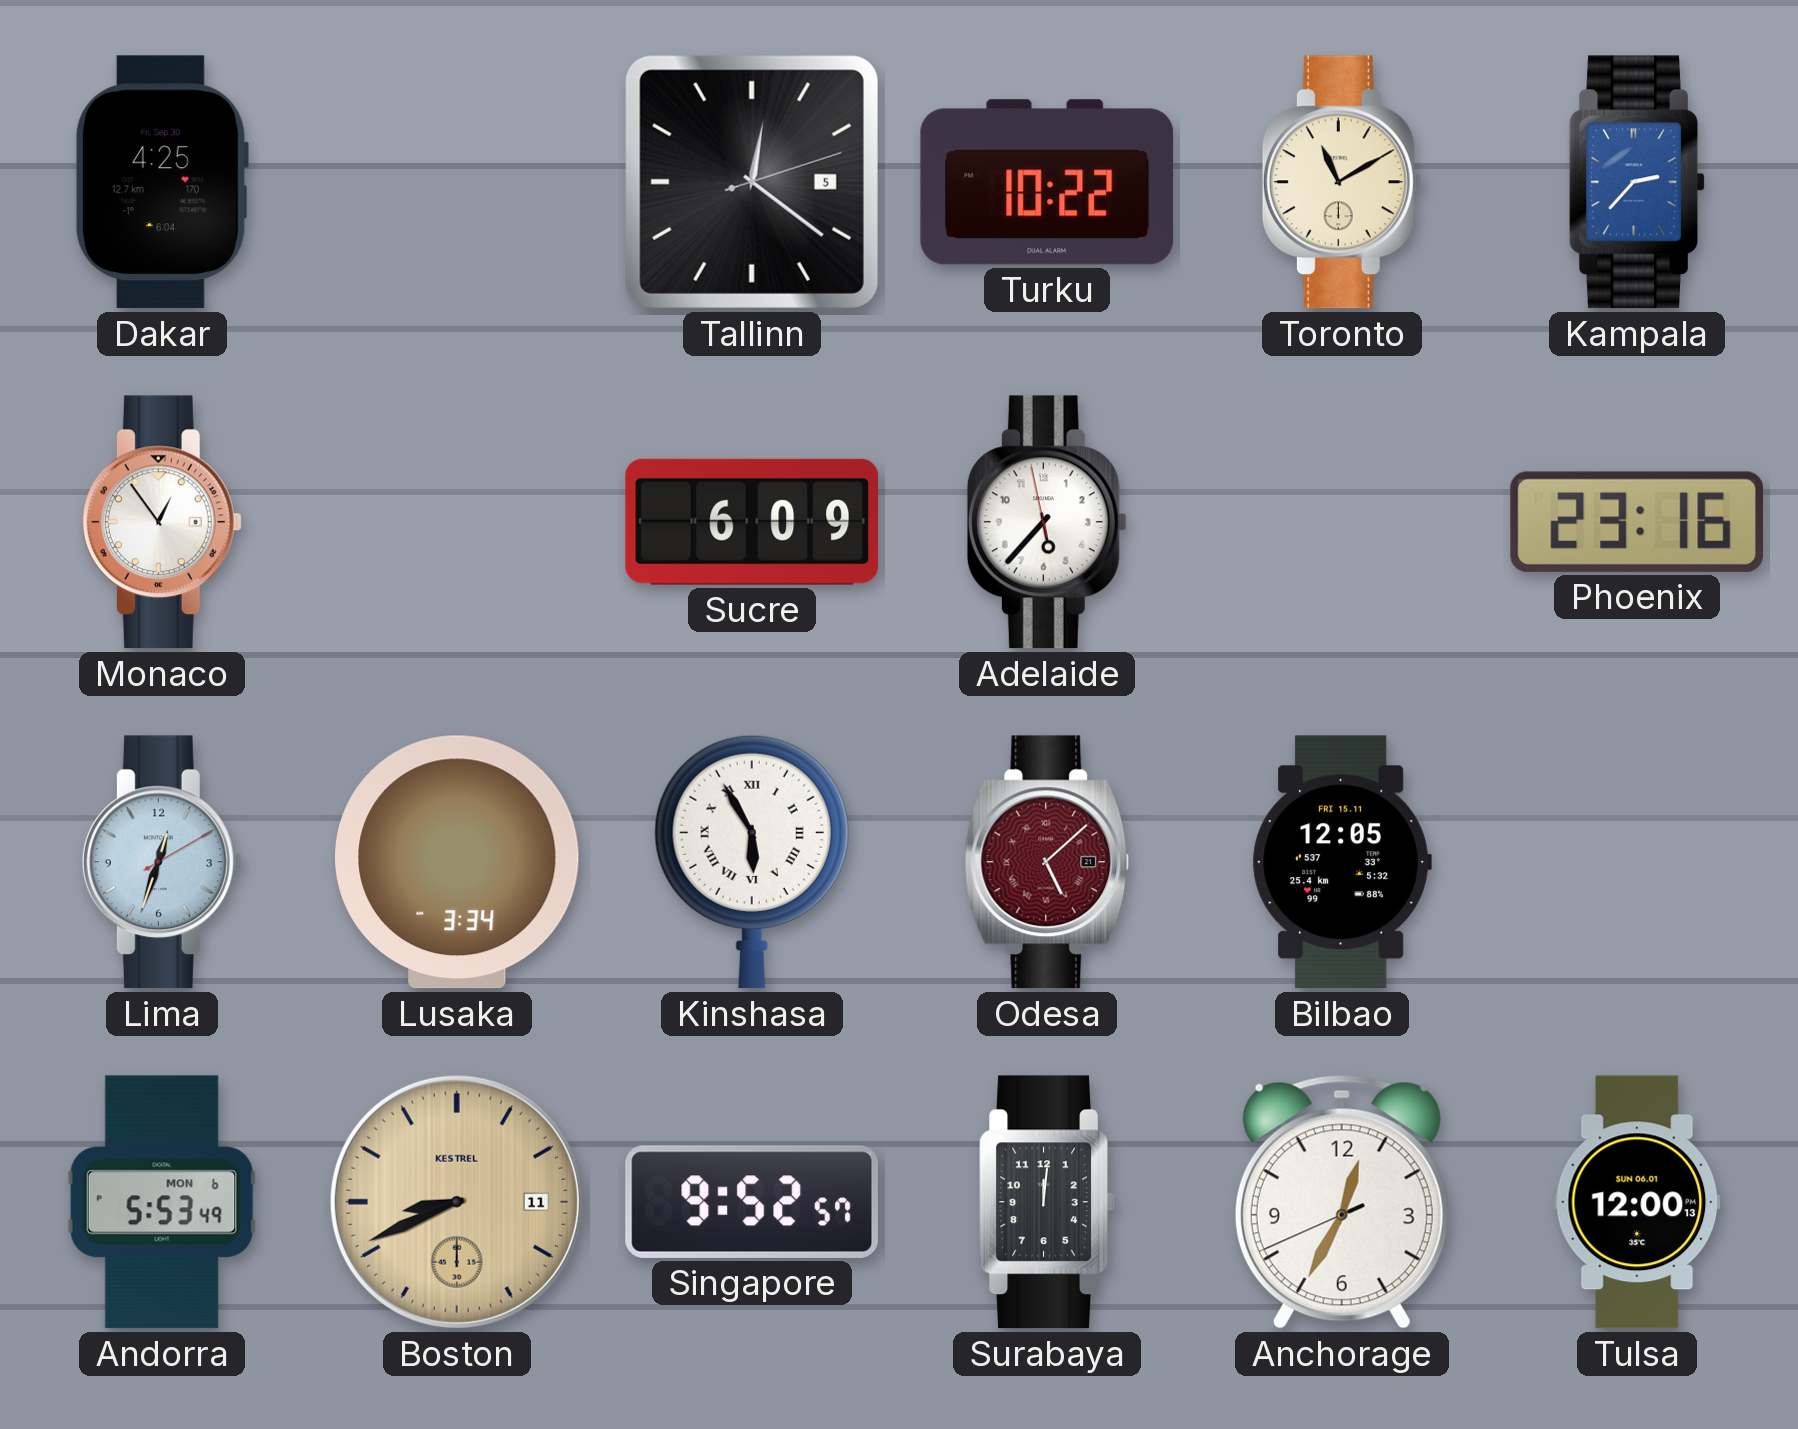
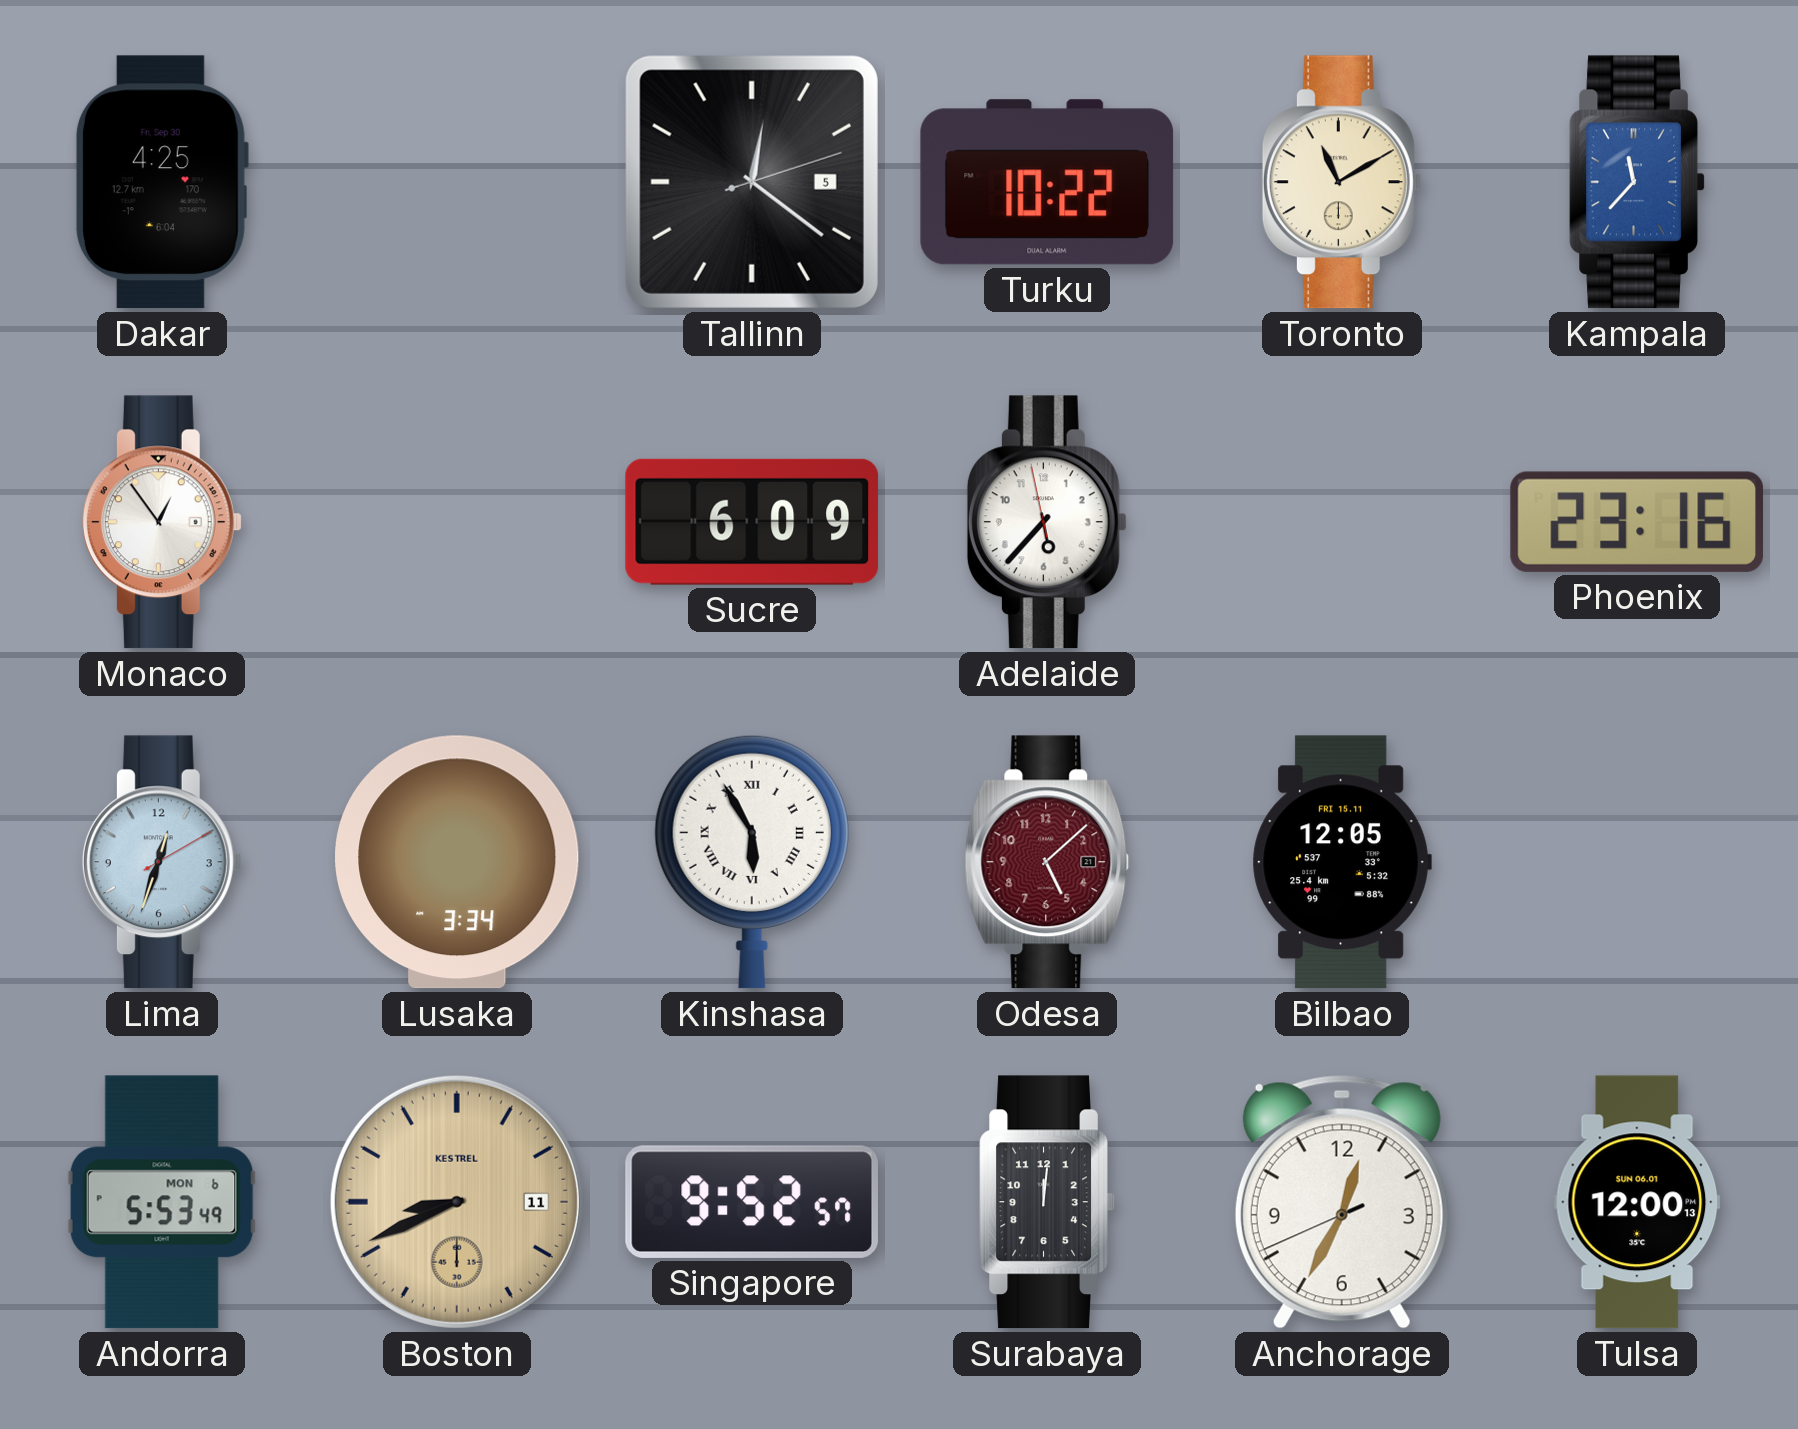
Kampala: 2:37 -> 11:37
Odesa numerals: Roman -> Arabic
